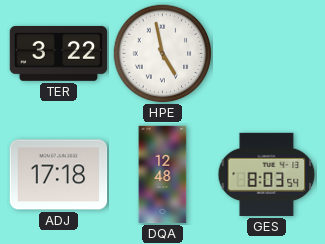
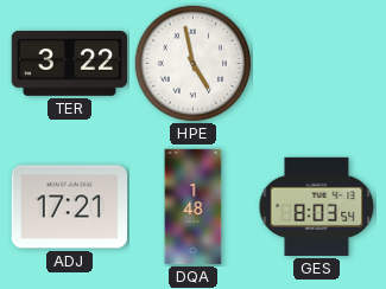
ADJ: 17:18 -> 17:21
DQA: 12:48 -> 1:48
